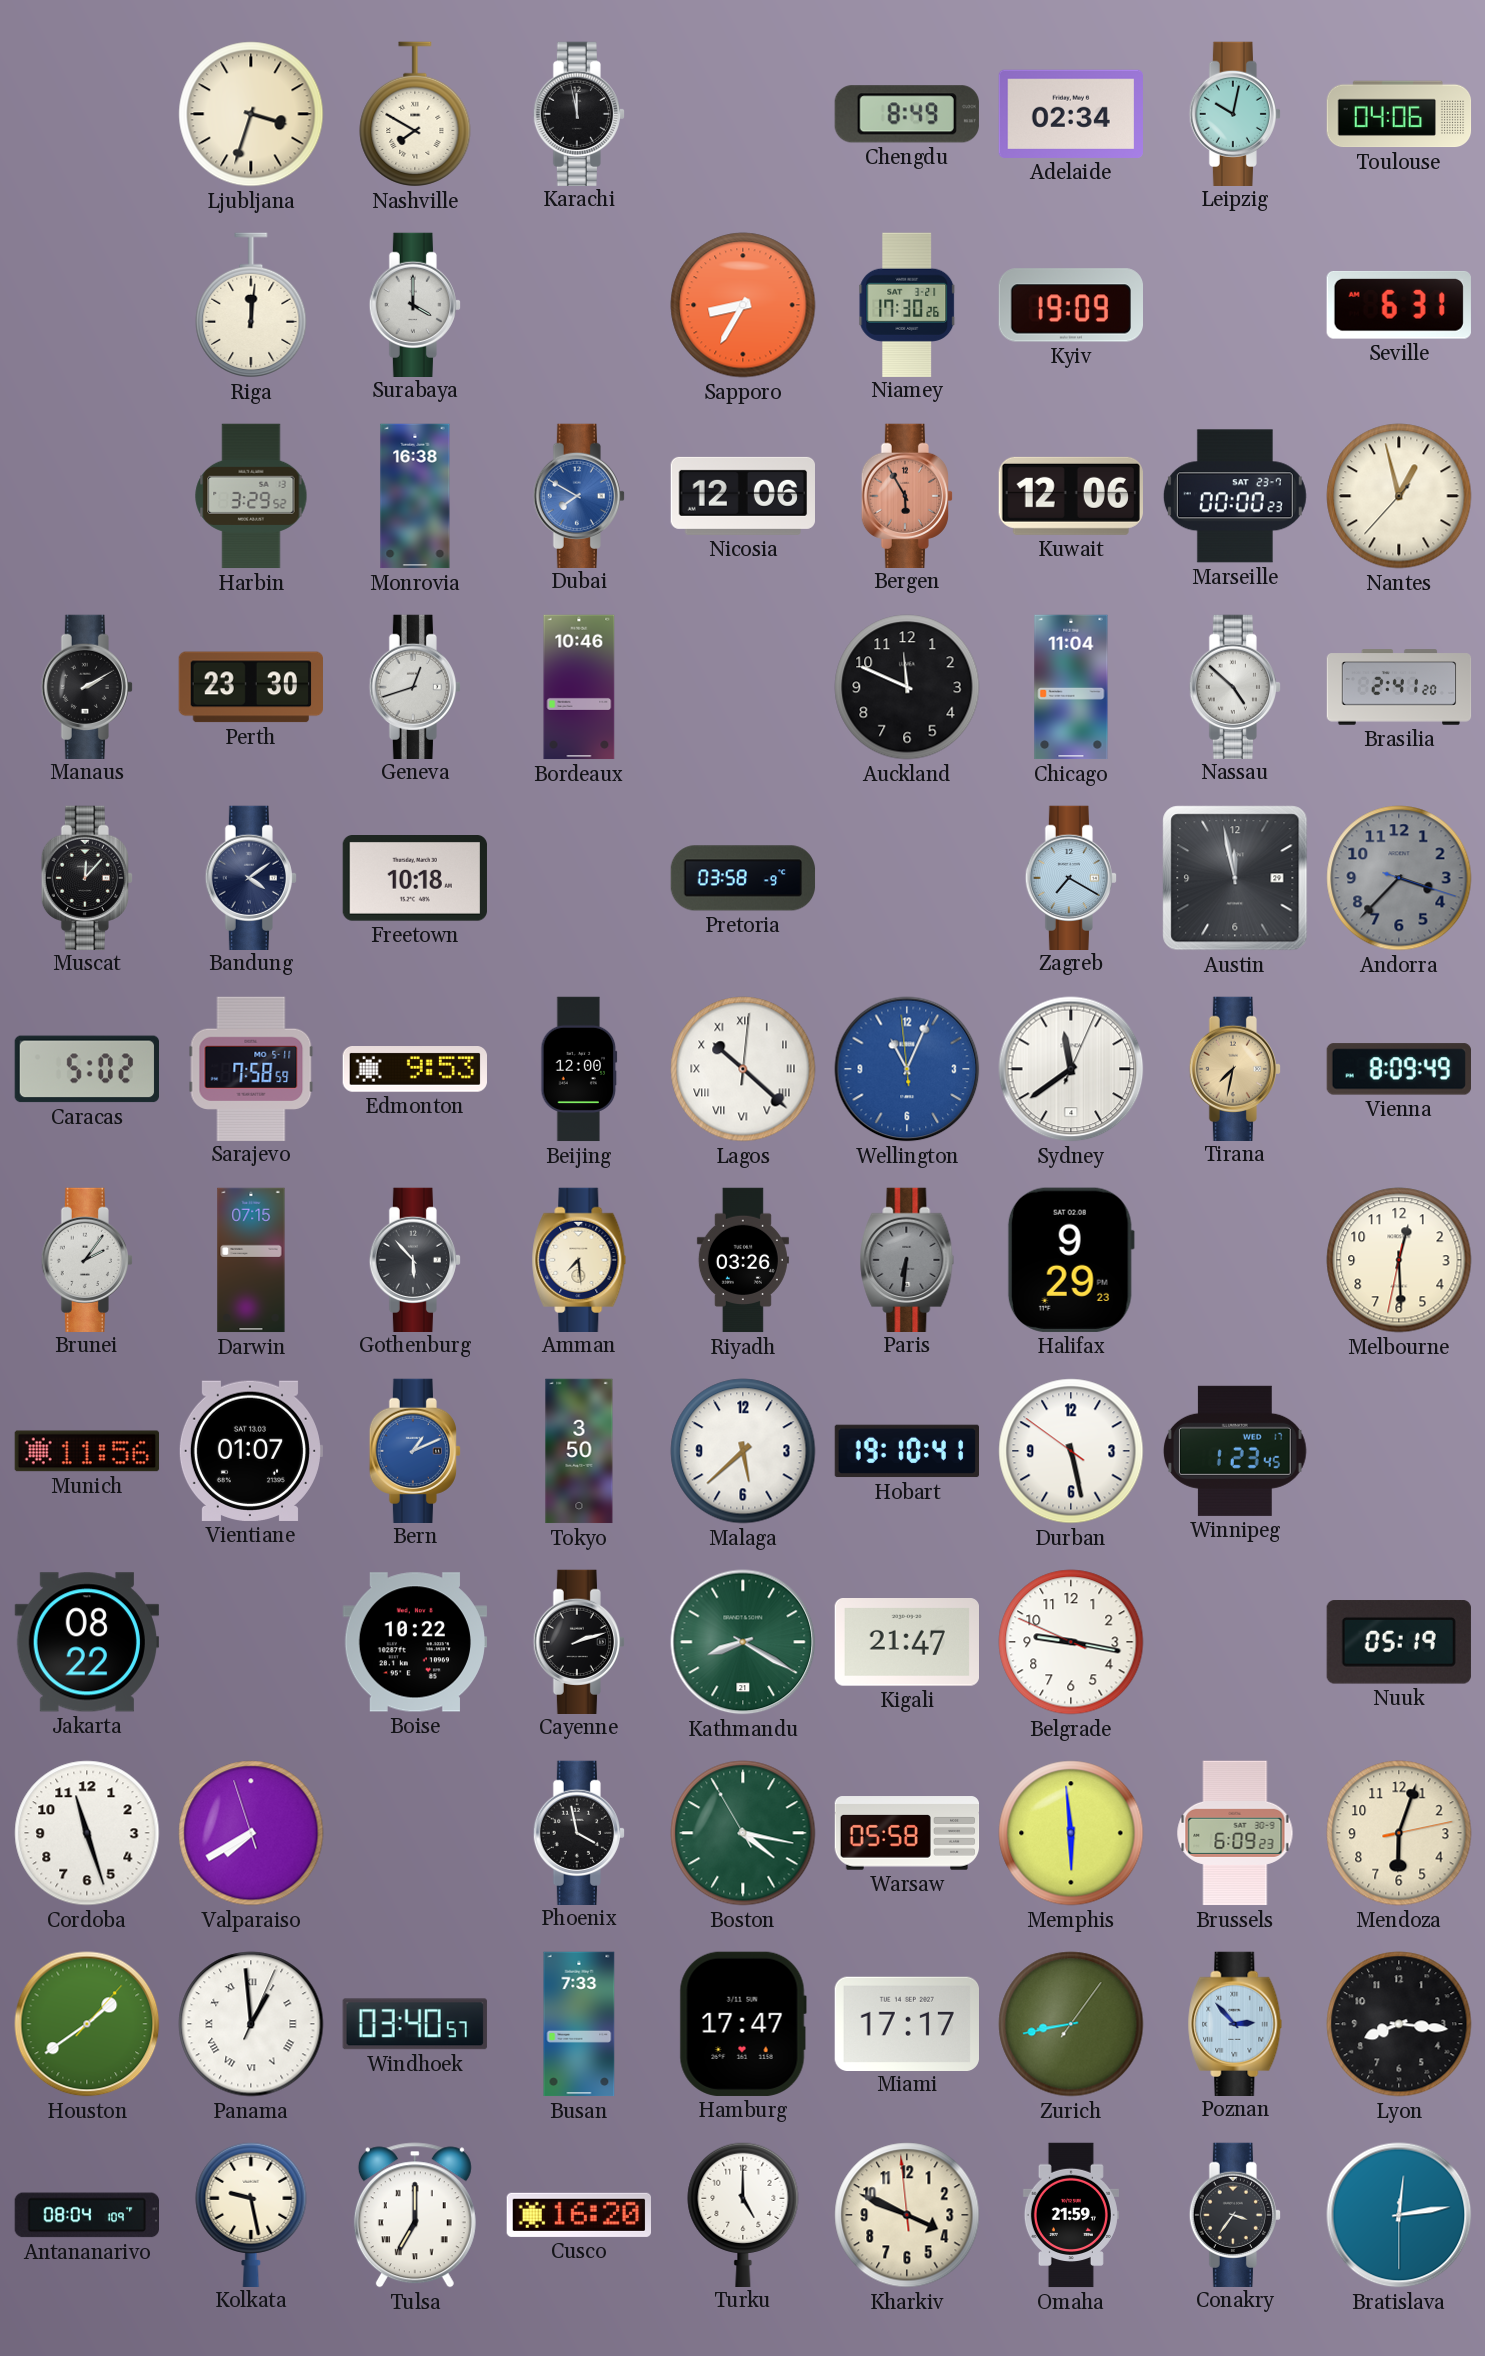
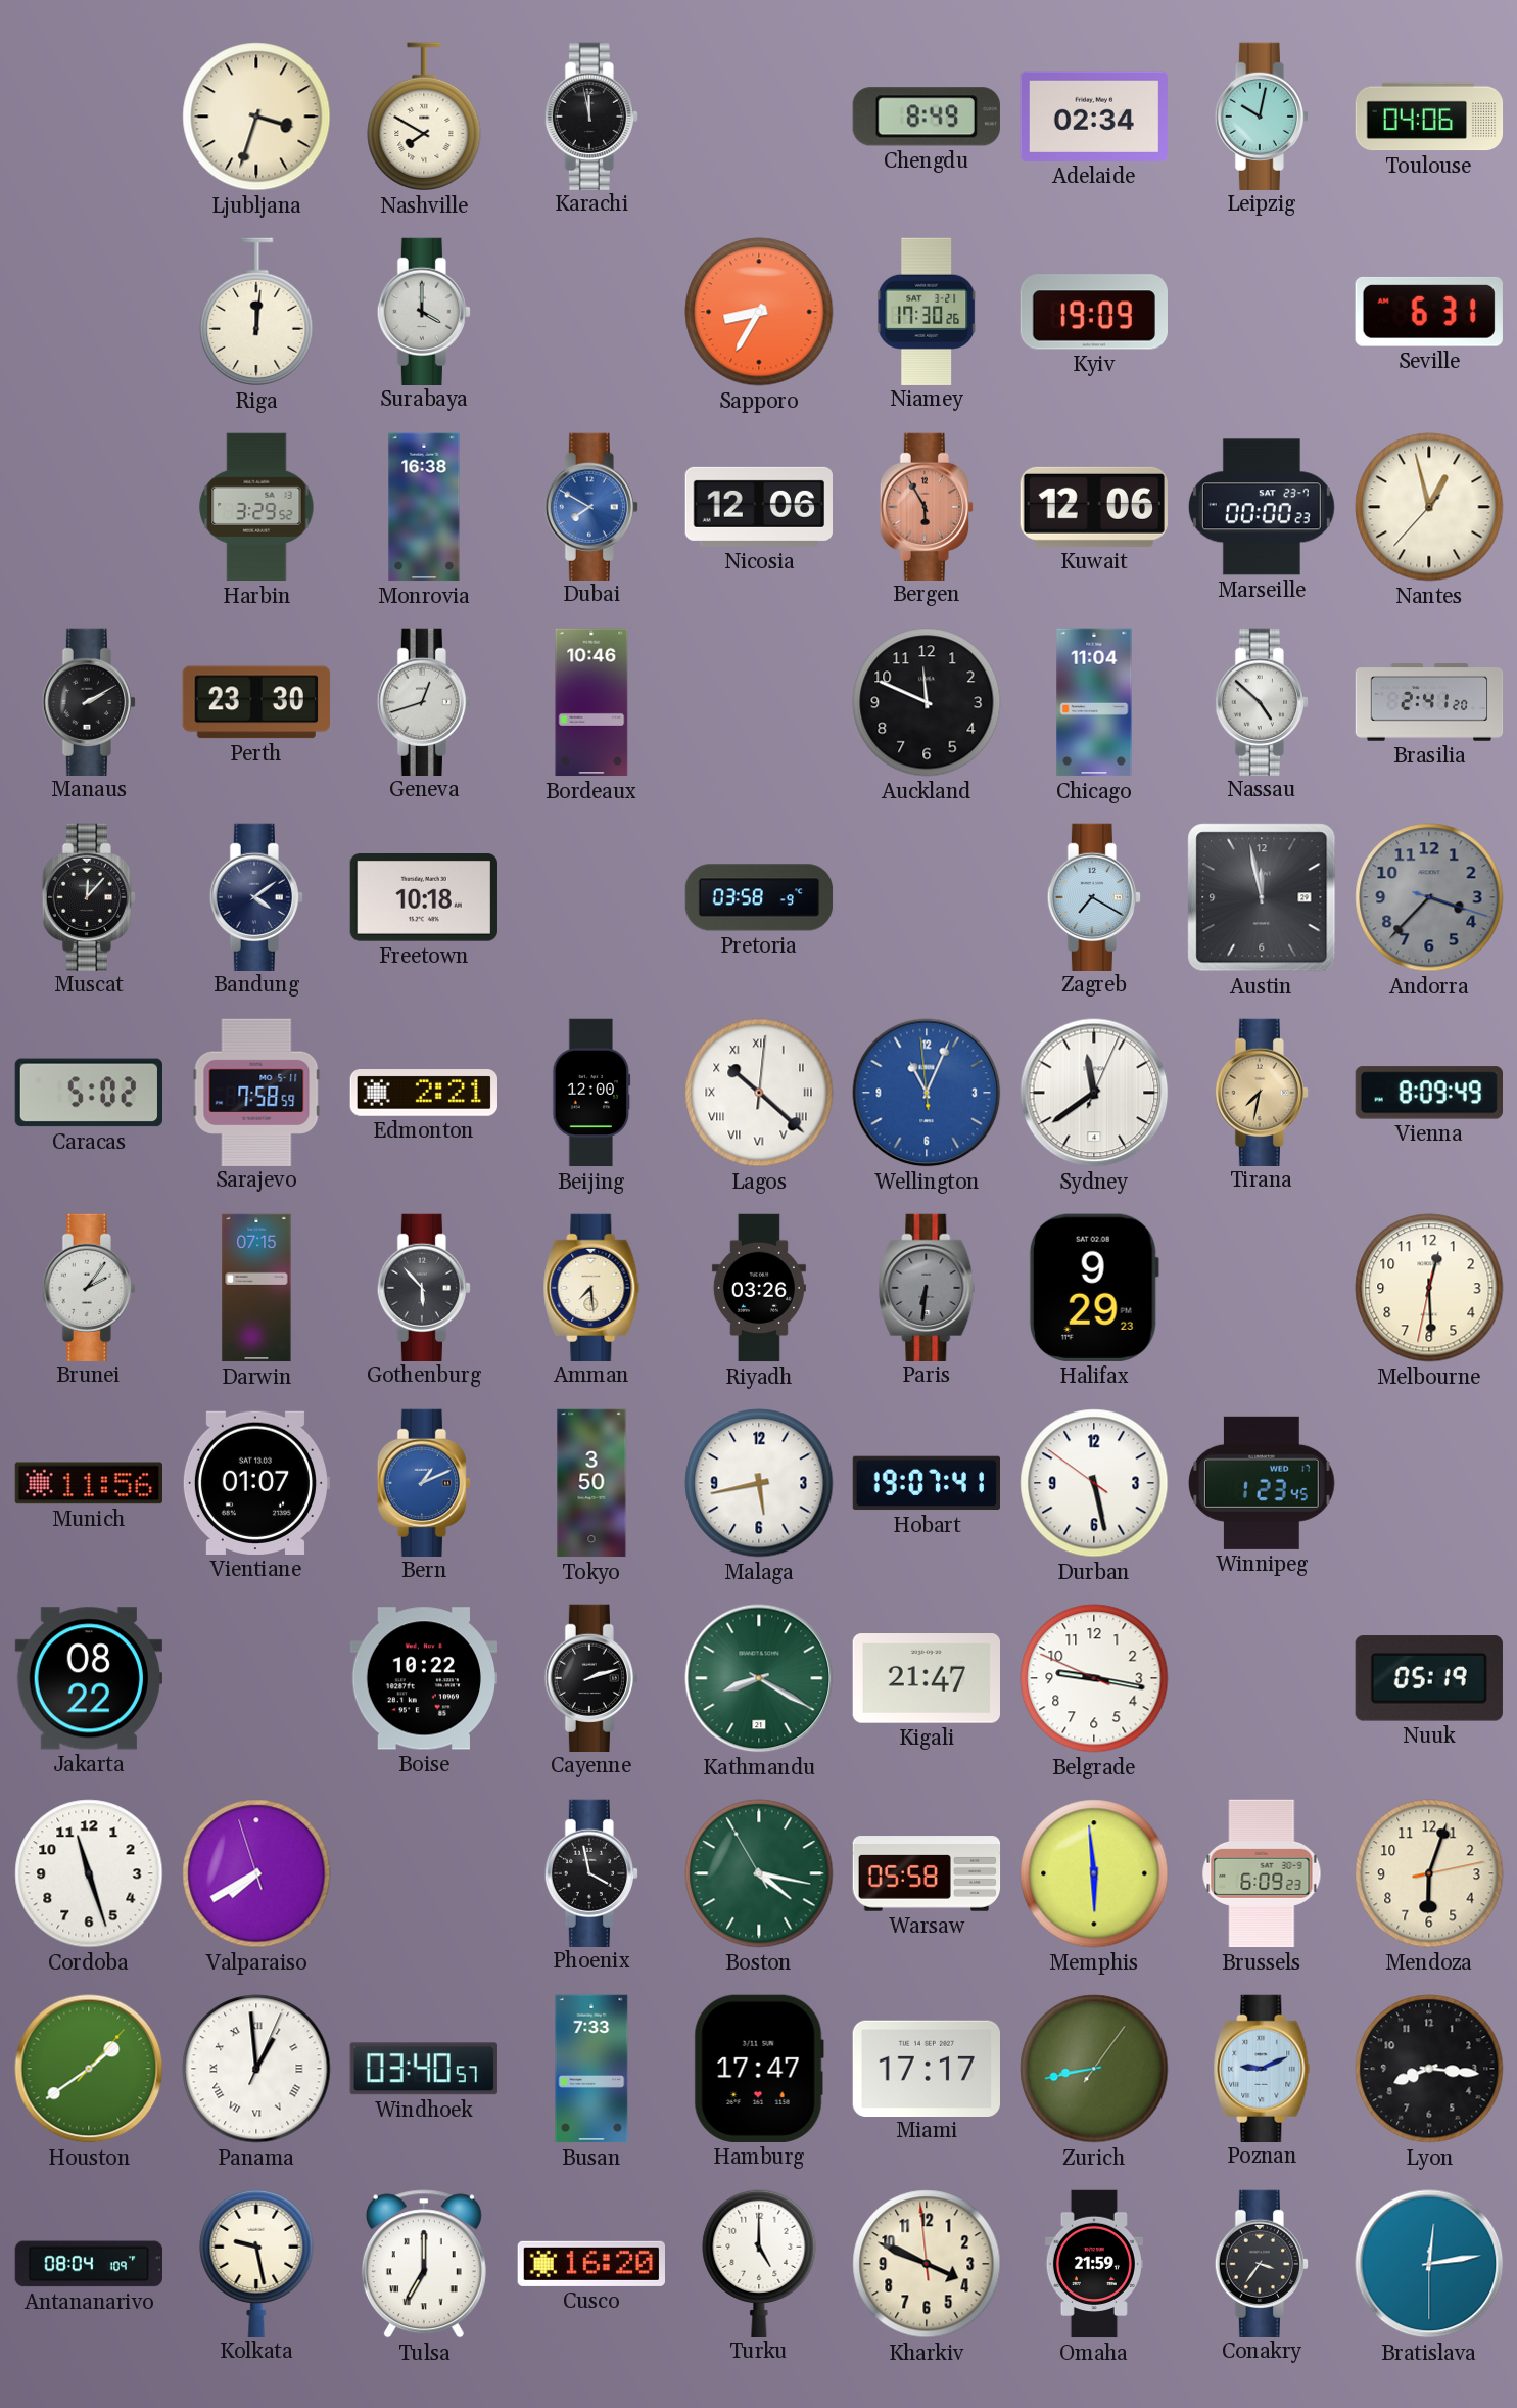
Edmonton: 9:53 -> 2:21
Malaga: 5:38 -> 5:43
Hobart: 19:10 -> 19:07
Poznan: 2:53 -> 9:11
